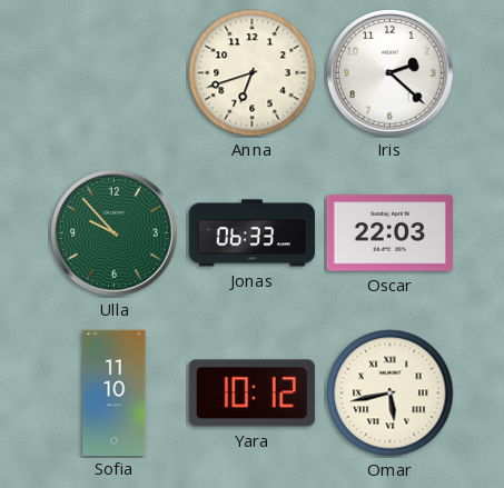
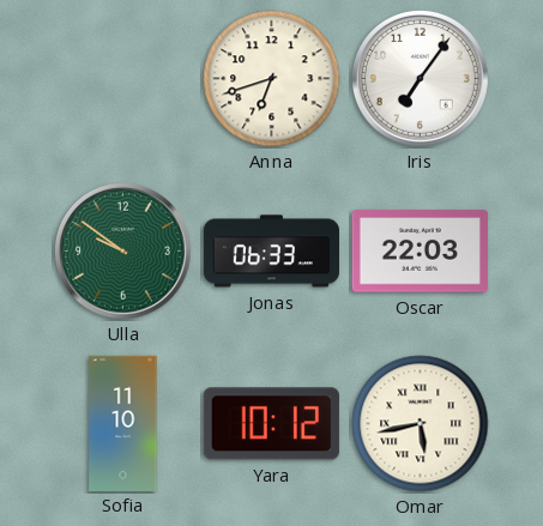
Iris: 2:22 -> 7:06
Ulla: 9:53 -> 9:51
